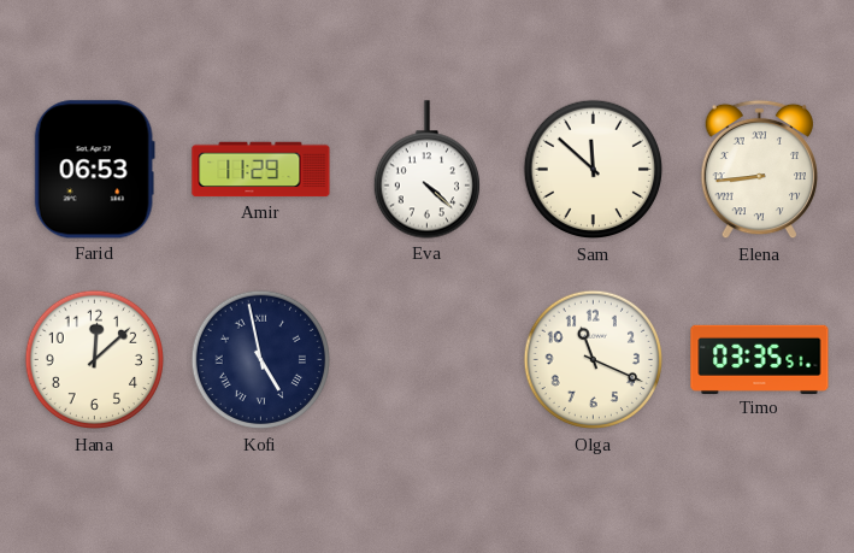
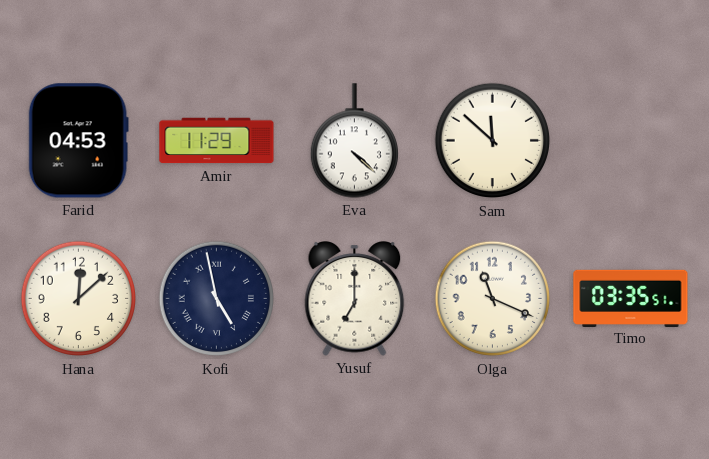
Farid: 06:53 -> 04:53
Elena: 8:44 -> none
Yusuf: none -> 7:00
